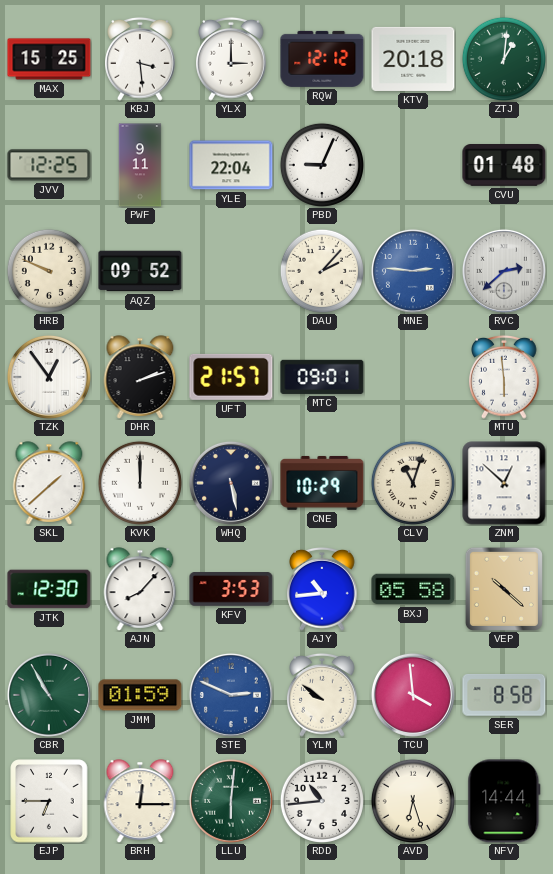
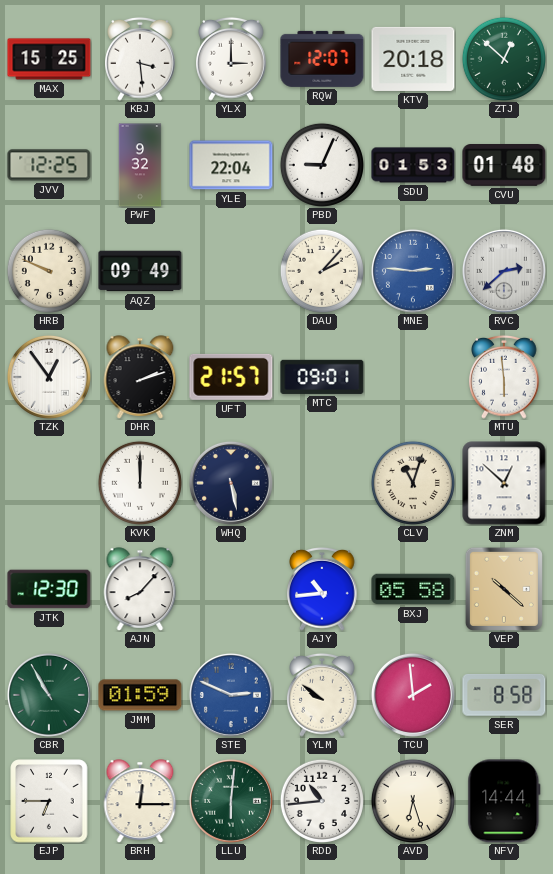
RQW: 12:12 -> 12:07
ZTJ: 1:01 -> 12:52
PWF: 9:11 -> 9:32
SDU: none -> 01:53
AQZ: 09:52 -> 09:49
SKL: 1:38 -> none
CNE: 10:29 -> none
KFV: 3:53 -> none
TCU: 3:59 -> 1:59
